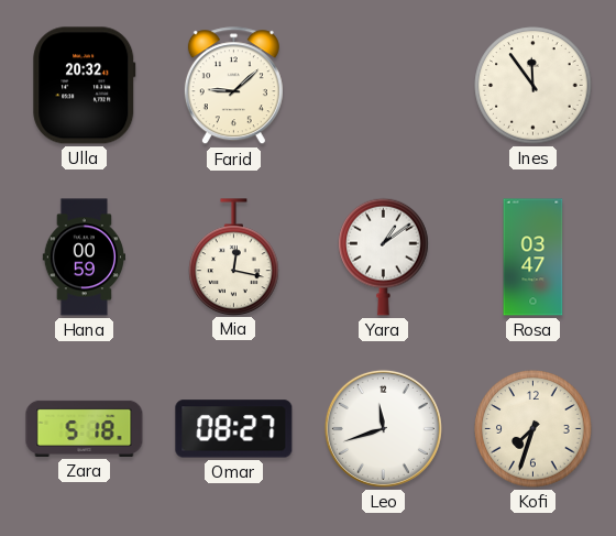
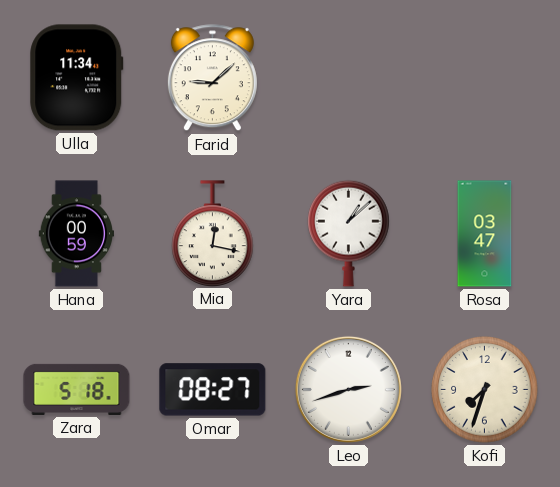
Ulla: 20:32 -> 11:34
Ines: 11:54 -> none
Yara: 1:09 -> 1:08
Leo: 11:42 -> 2:42
